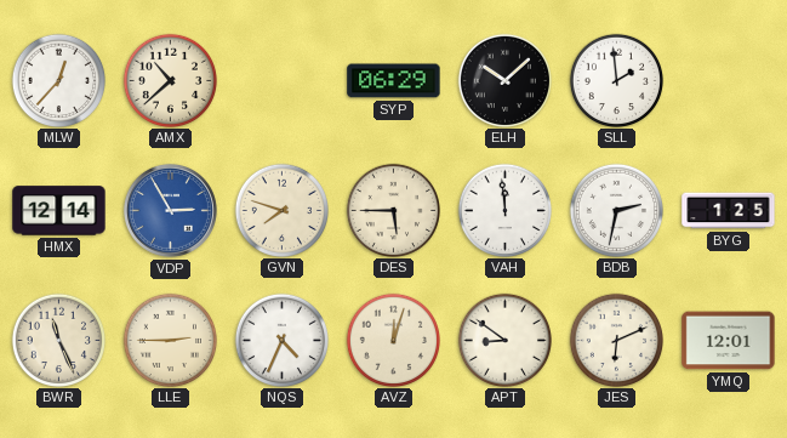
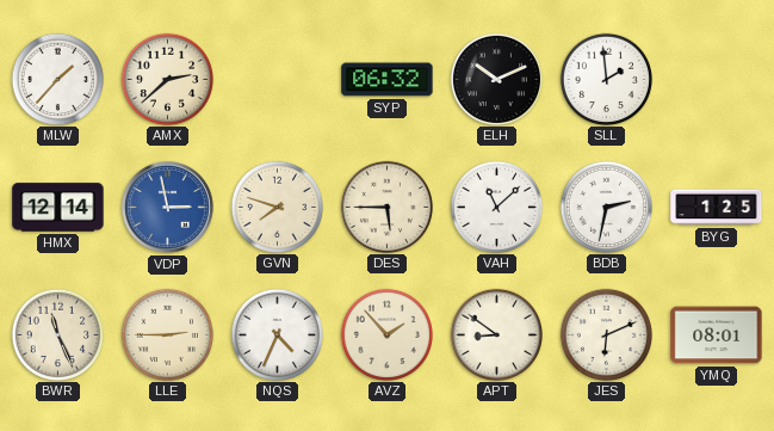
MLW: 12:37 -> 1:37
AMX: 10:38 -> 2:38
SYP: 06:29 -> 06:32
ELH: 10:08 -> 10:11
VDP: 2:55 -> 2:58
VAH: 11:59 -> 11:08
AVZ: 12:03 -> 1:53
YMQ: 12:01 -> 08:01
